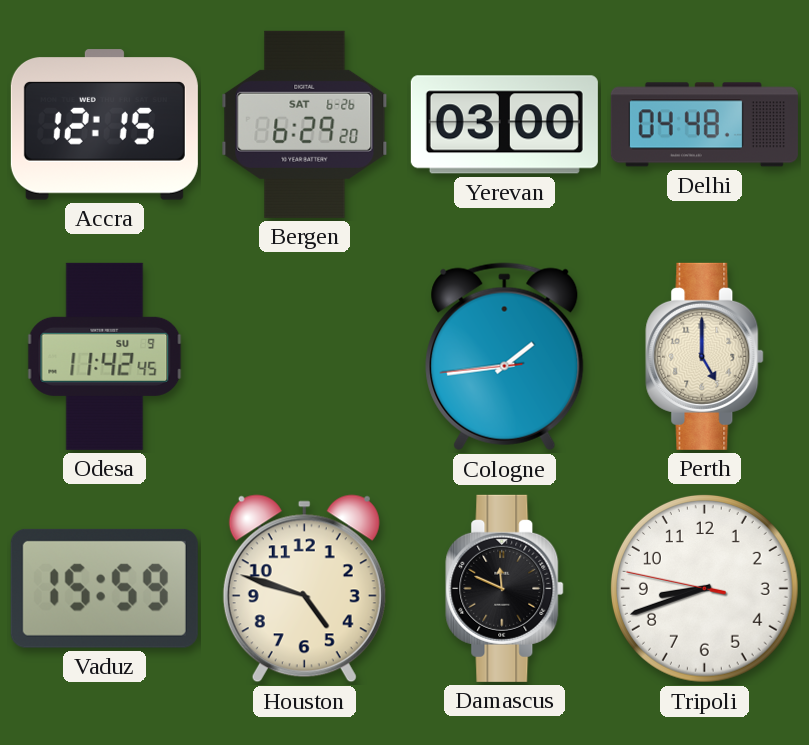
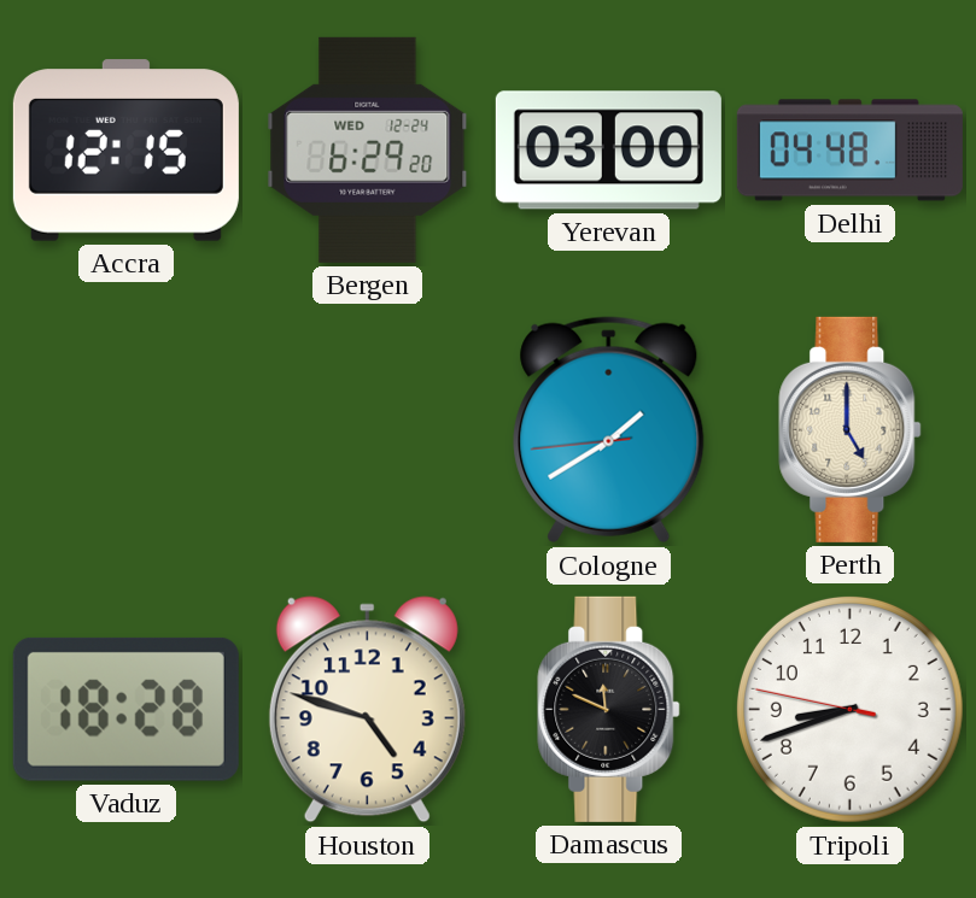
Bergen date: SAT 6-26 -> WED 12-24
Odesa: 11:42 -> none
Cologne: 1:43 -> 1:39
Vaduz: 15:59 -> 18:28
